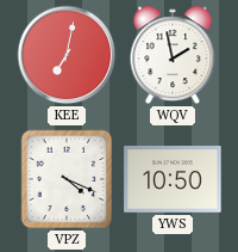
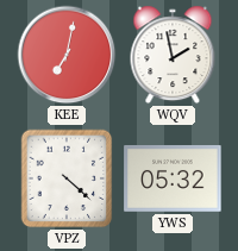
VPZ: 4:19 -> 4:22
YWS: 10:50 -> 05:32
